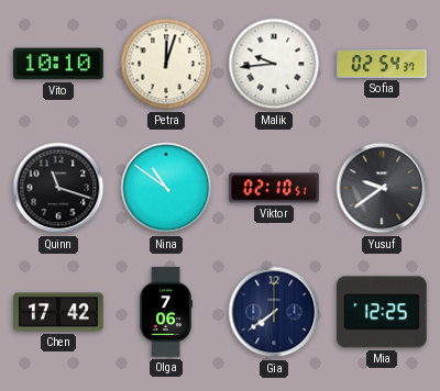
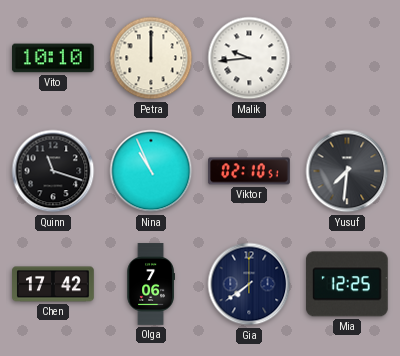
Petra: 12:03 -> 12:00
Sofia: 02:54 -> none
Nina: 10:51 -> 10:56
Yusuf: 9:39 -> 7:31
